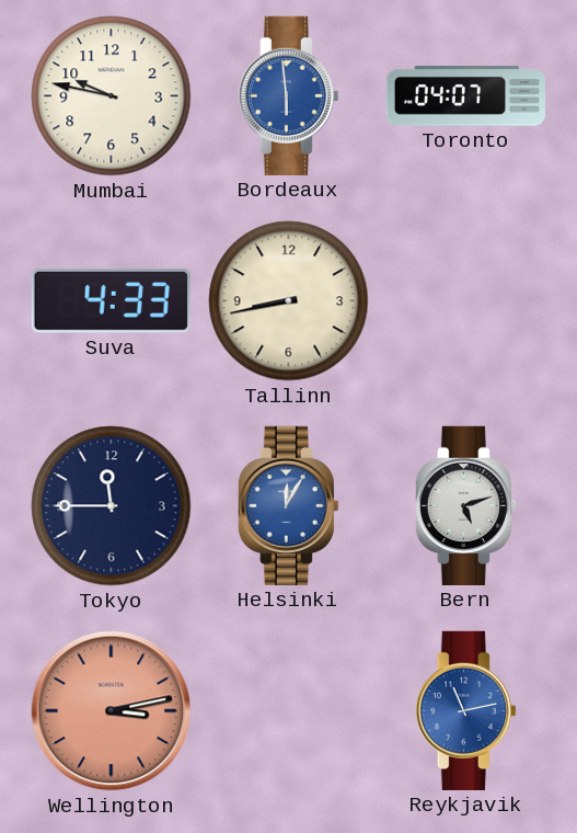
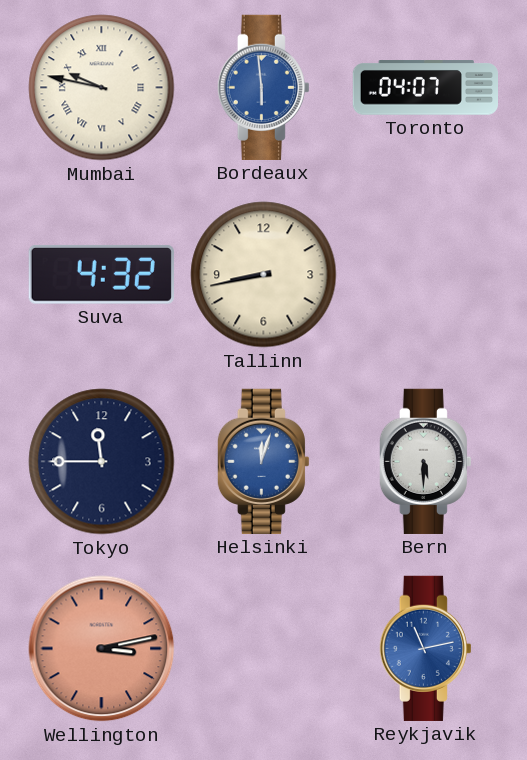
Mumbai numerals: Arabic -> Roman
Suva: 4:33 -> 4:32
Helsinki: 12:05 -> 12:03
Bern: 5:12 -> 5:30
